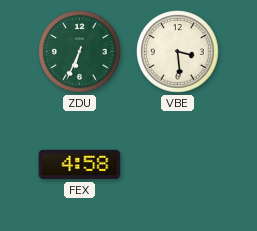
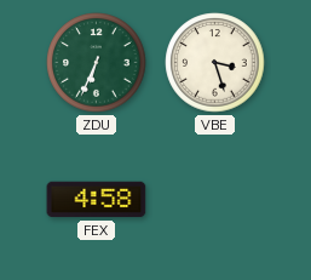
VBE: 3:29 -> 3:27
